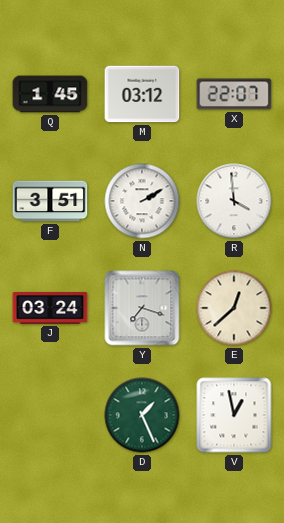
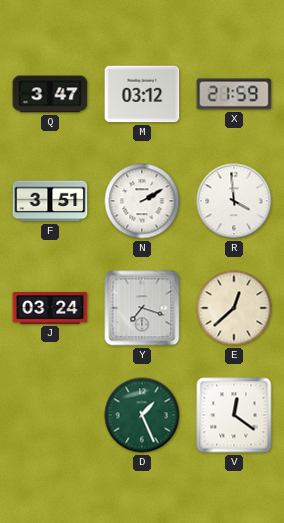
Q: 1:45 -> 3:47
X: 22:07 -> 21:59
V: 12:58 -> 12:21
